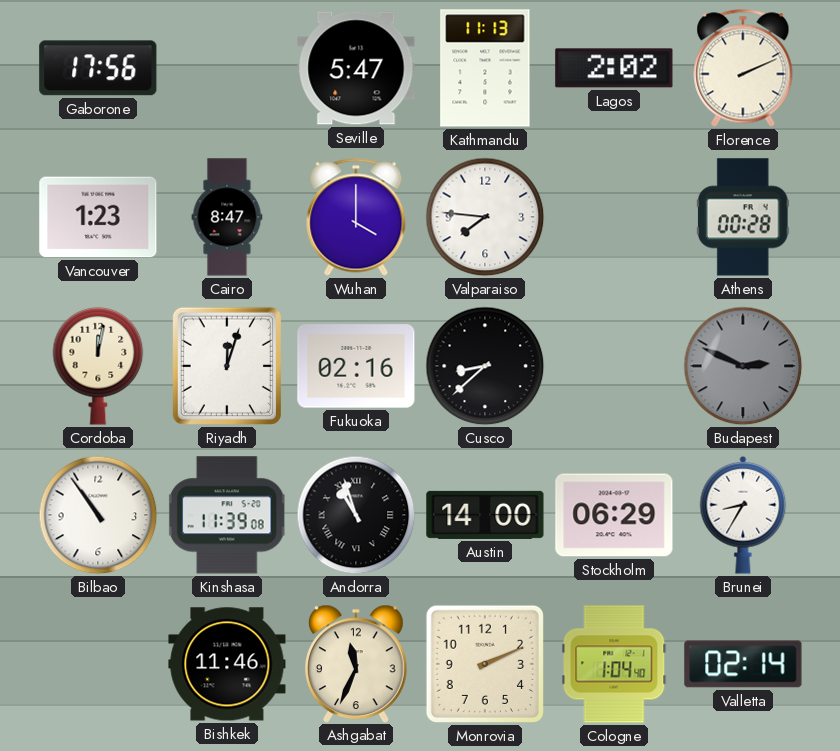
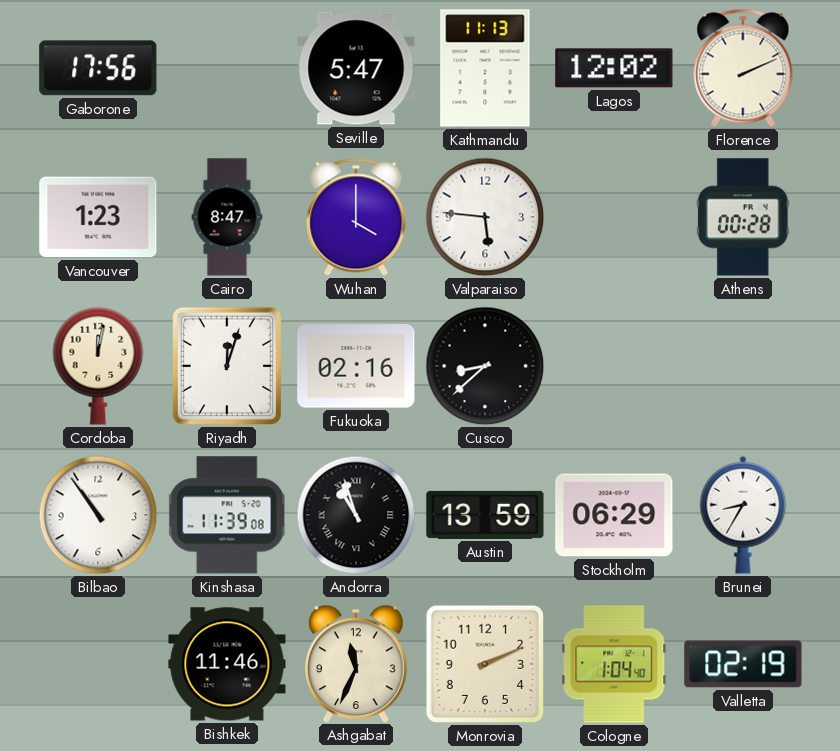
Lagos: 2:02 -> 12:02
Valparaiso: 7:46 -> 5:46
Budapest: 2:49 -> none
Austin: 14:00 -> 13:59
Valletta: 02:14 -> 02:19
